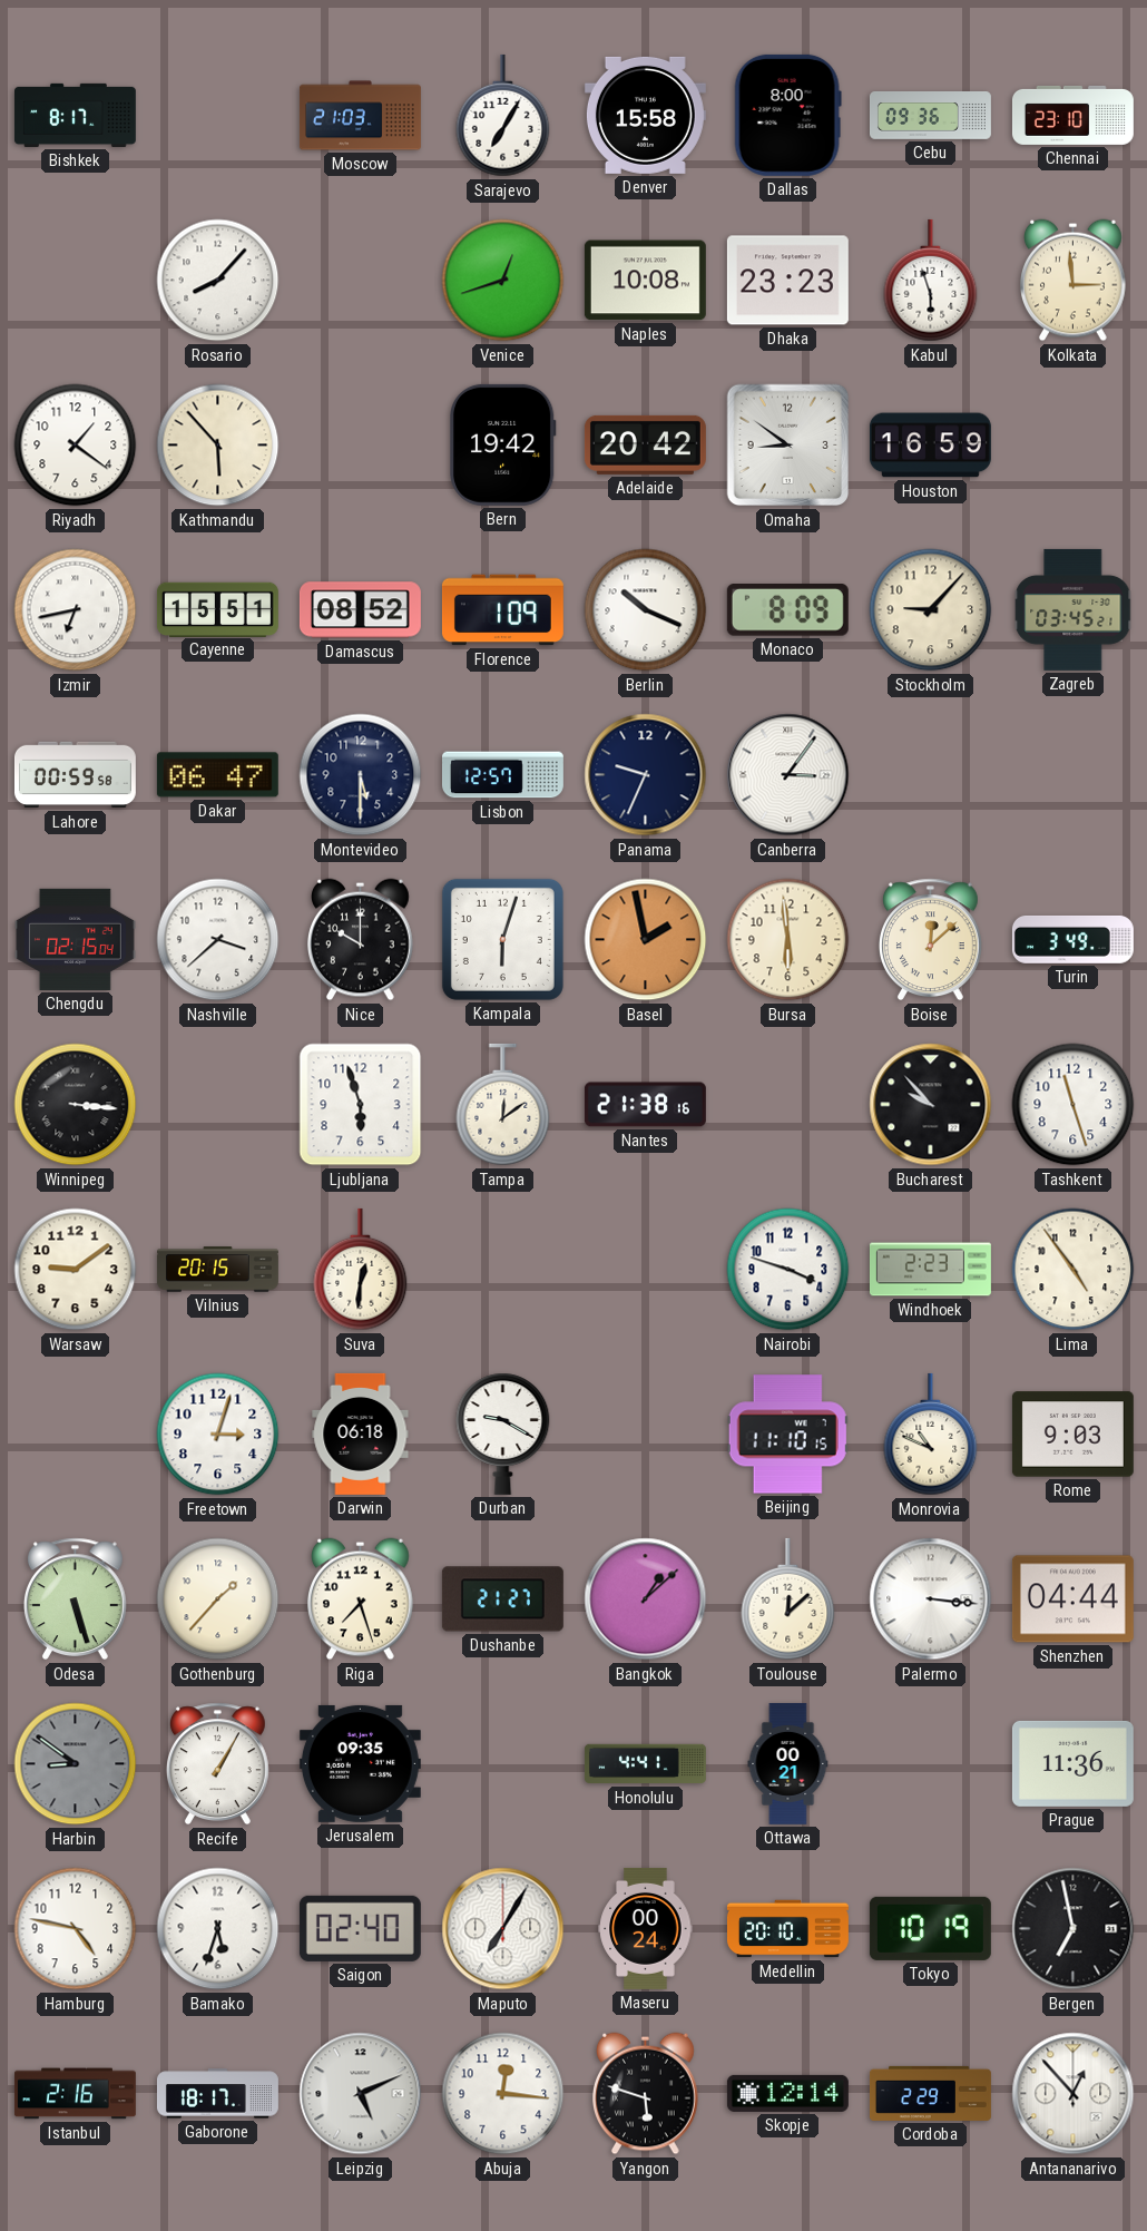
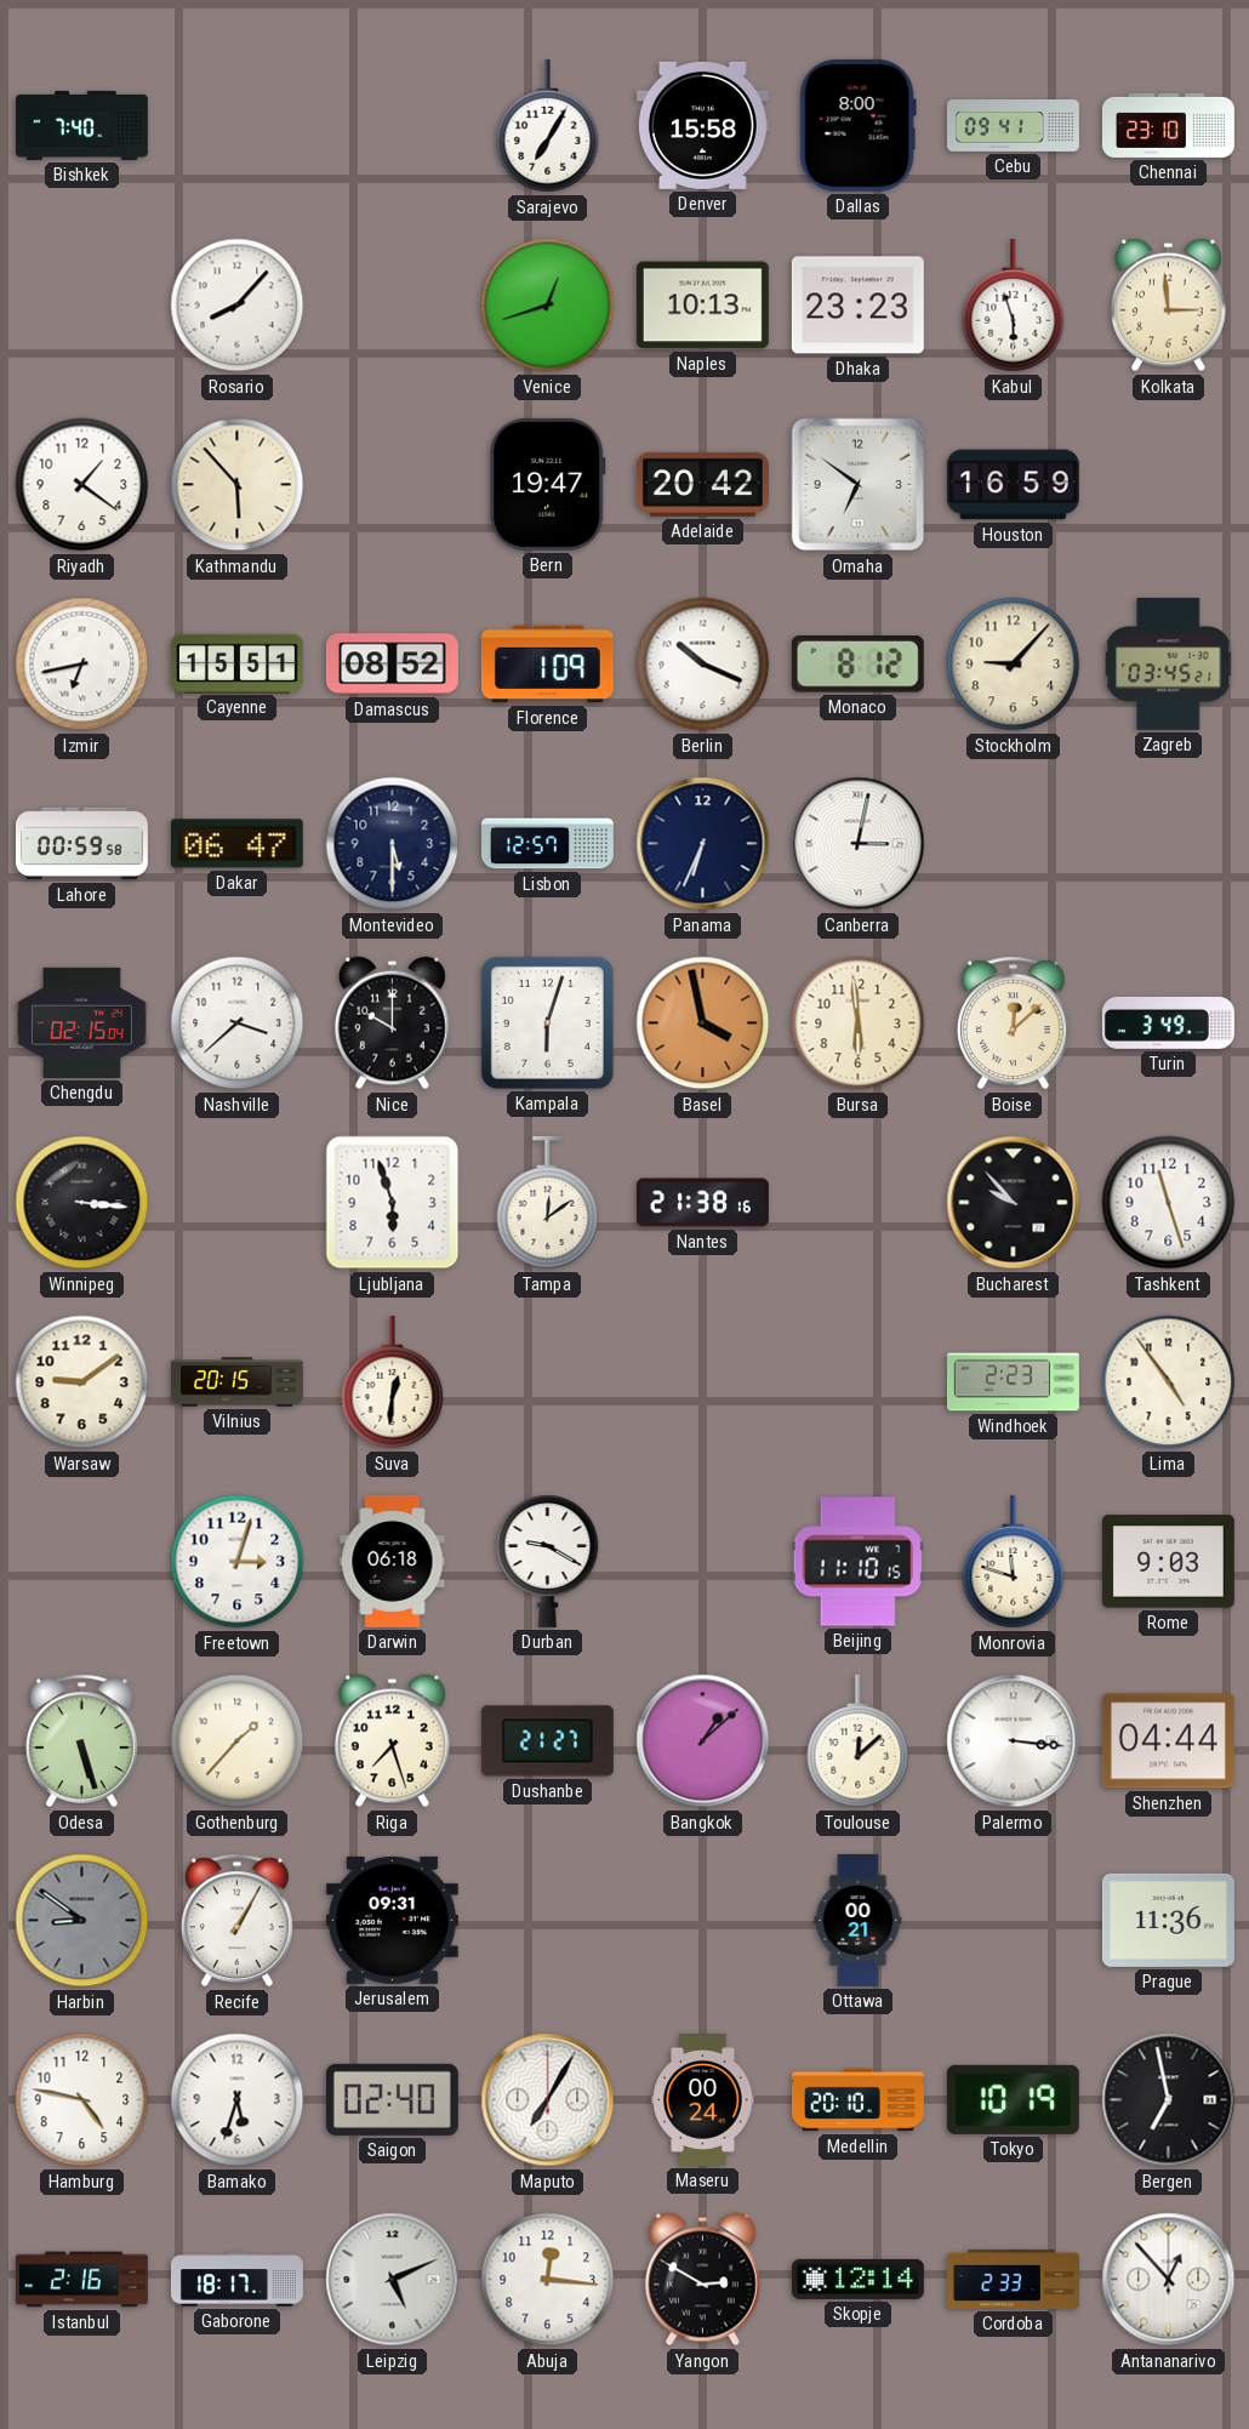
Bishkek: 8:17 -> 7:40
Moscow: 21:03 -> none
Cebu: 09:36 -> 09:41
Naples: 10:08 -> 10:13
Bern: 19:42 -> 19:47
Omaha: 8:51 -> 6:51
Monaco: 8:09 -> 8:12
Panama: 9:34 -> 6:34
Canberra: 3:06 -> 3:02
Basel: 1:58 -> 3:58
Nairobi: 3:48 -> none
Monrovia: 10:49 -> 11:48
Jerusalem: 09:35 -> 09:31
Honolulu: 4:41 -> none
Yangon: 5:48 -> 2:50
Cordoba: 2:29 -> 2:33
